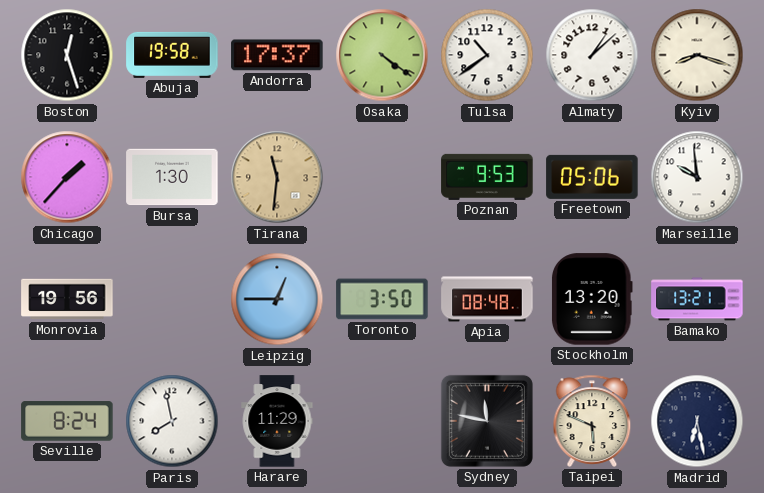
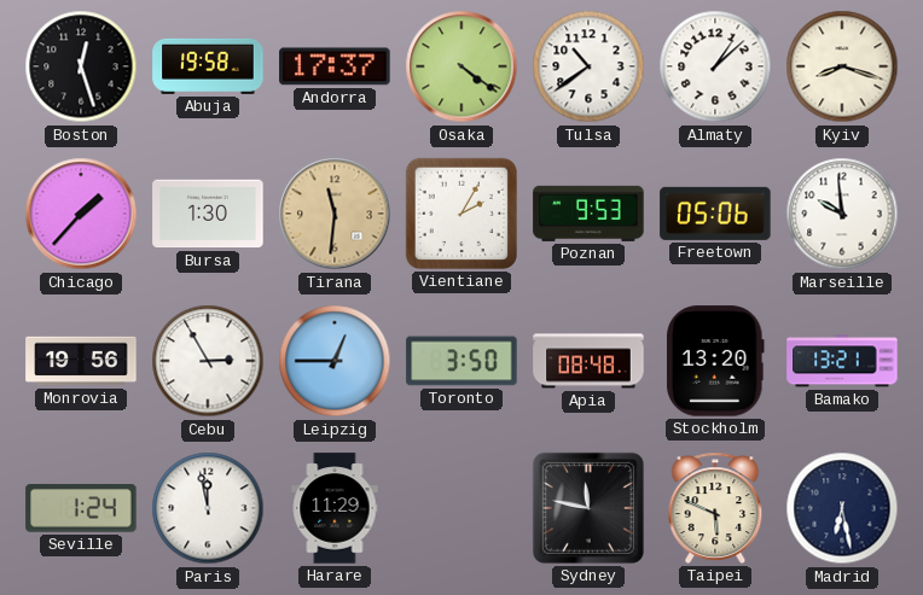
Vientiane: none -> 2:05
Cebu: none -> 2:55
Seville: 8:24 -> 1:24
Paris: 7:58 -> 11:58
